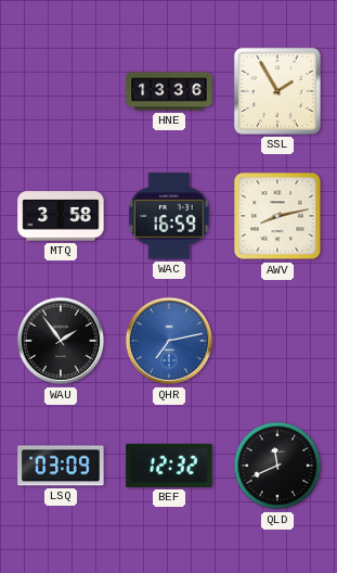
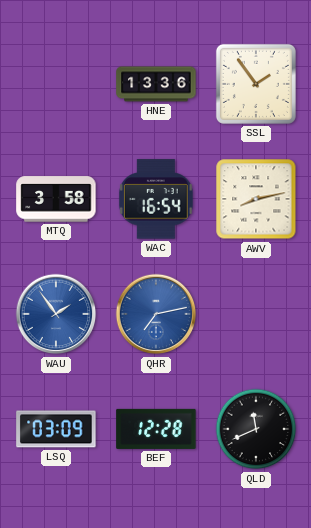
SSL: 1:55 -> 1:54
WAC: 16:59 -> 16:54
WAU dial: black -> blue
BEF: 12:32 -> 12:28
